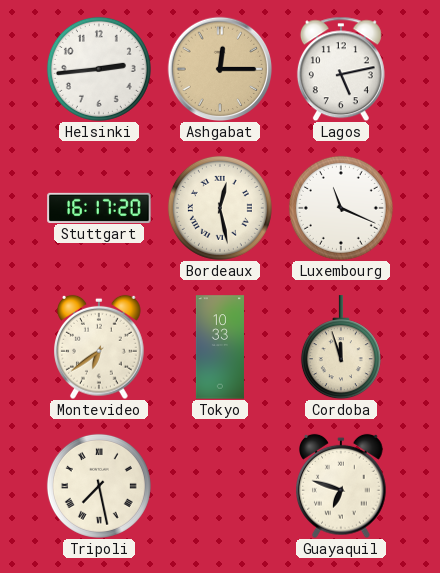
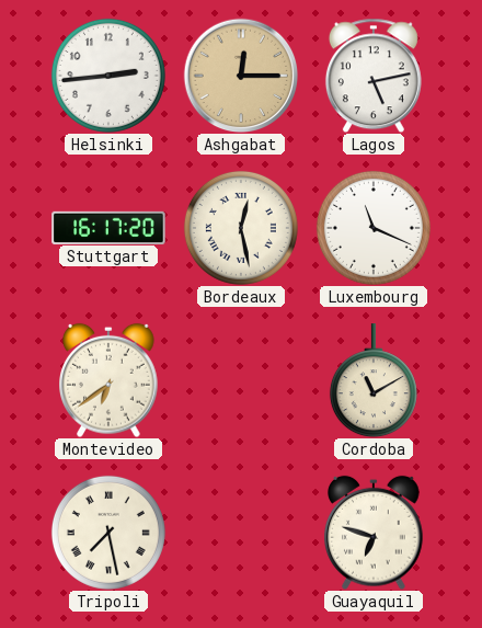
Tokyo: 10:33 -> none
Cordoba: 11:57 -> 11:10
